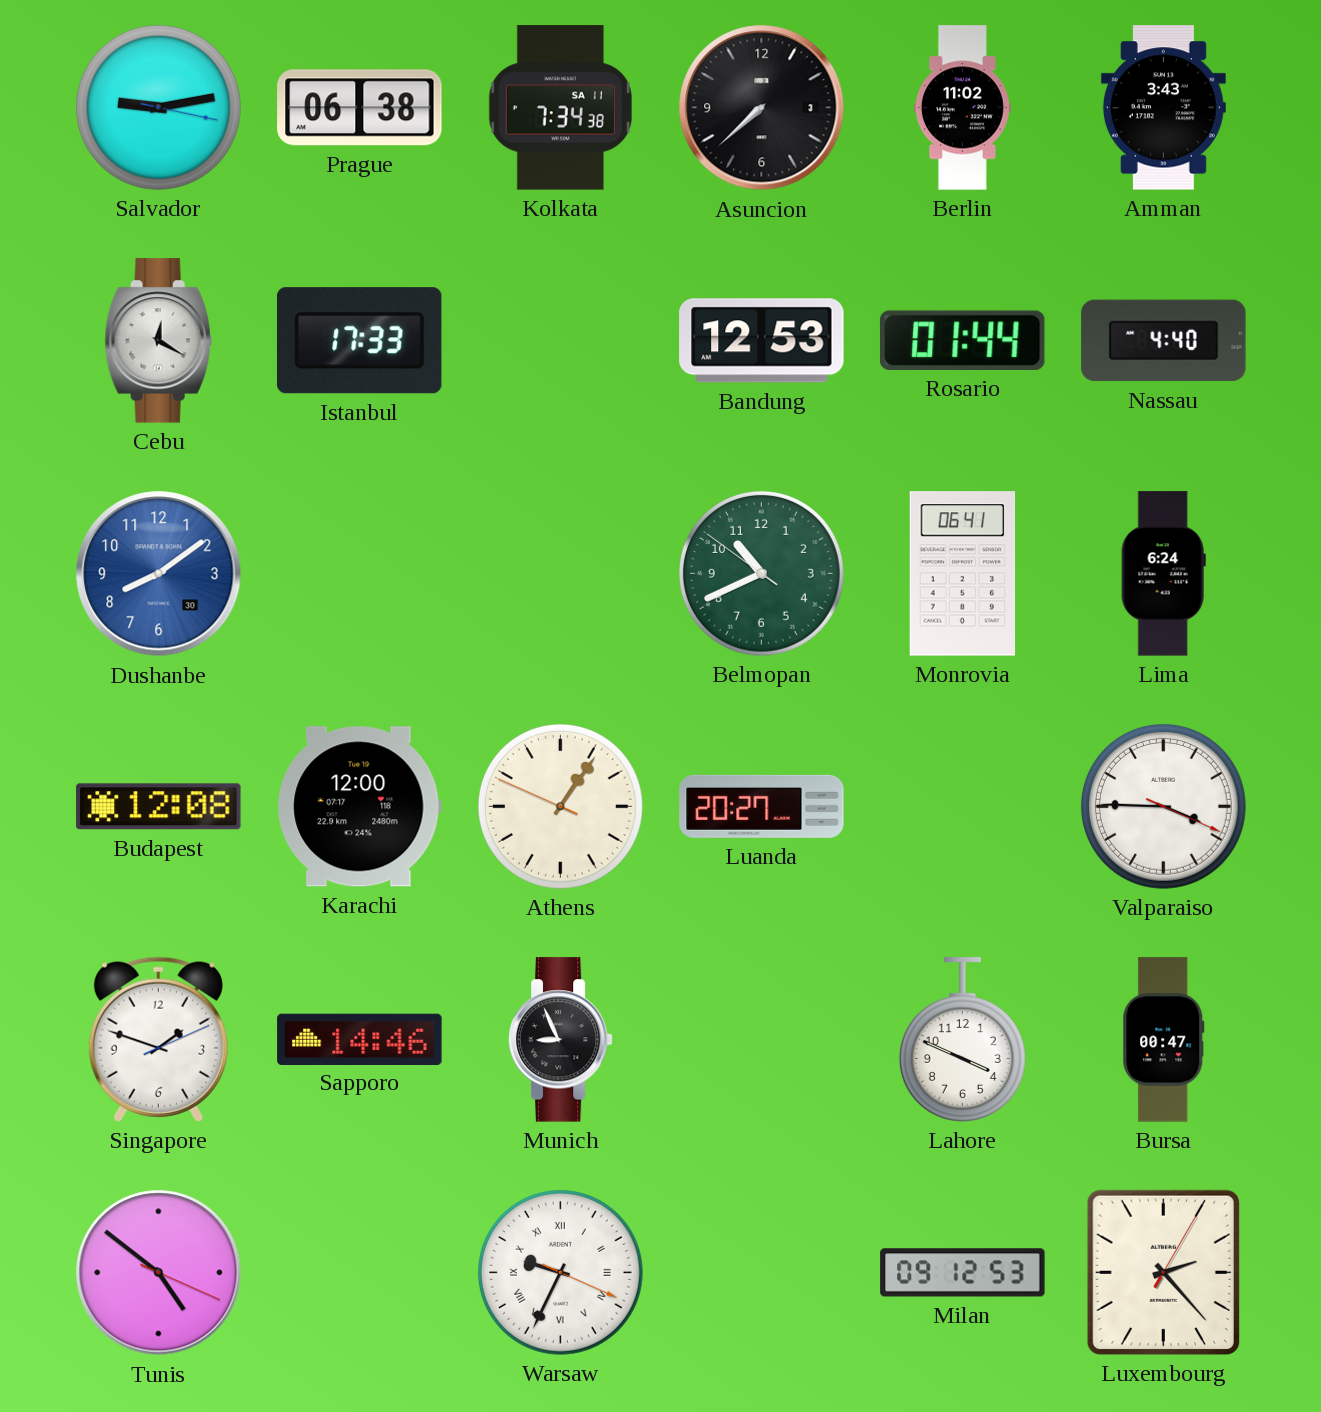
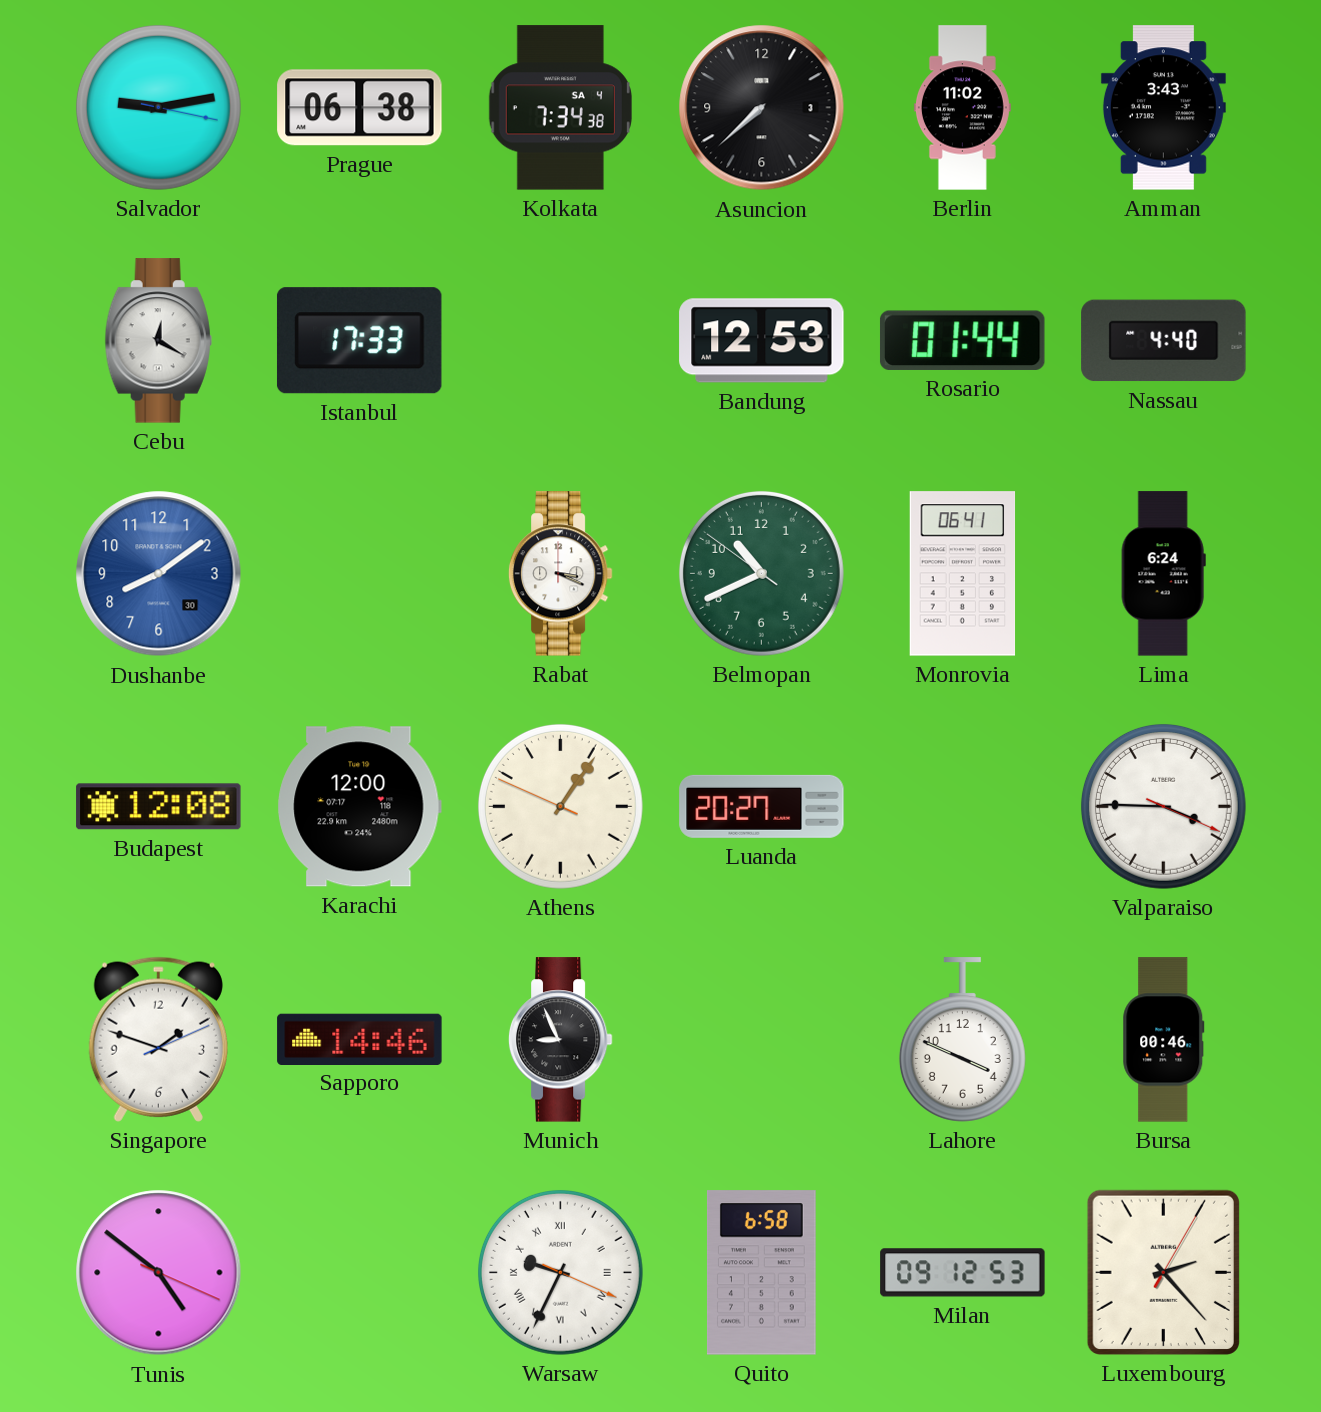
Kolkata date: SA 11 -> SA 4
Rabat: none -> 3:19
Bursa: 00:47 -> 00:46
Quito: none -> 6:58
